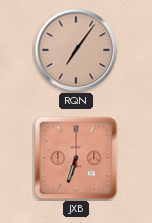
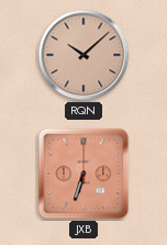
RQN: 7:06 -> 10:08
